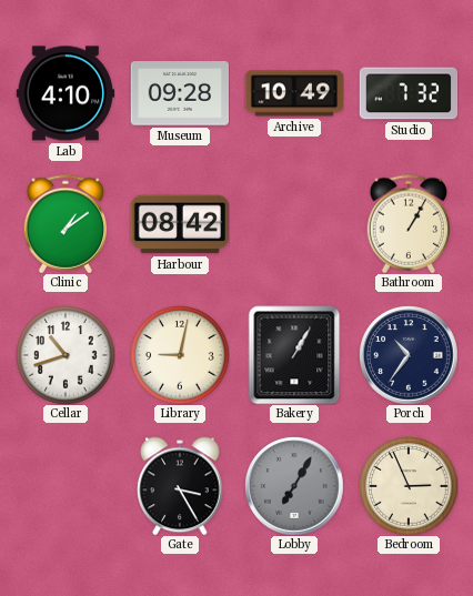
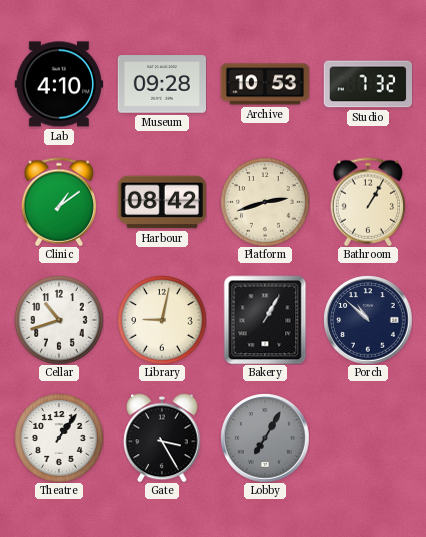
Archive: 10:49 -> 10:53
Platform: none -> 2:42
Porch: 10:36 -> 10:52
Theatre: none -> 1:06
Bedroom: 2:56 -> none
